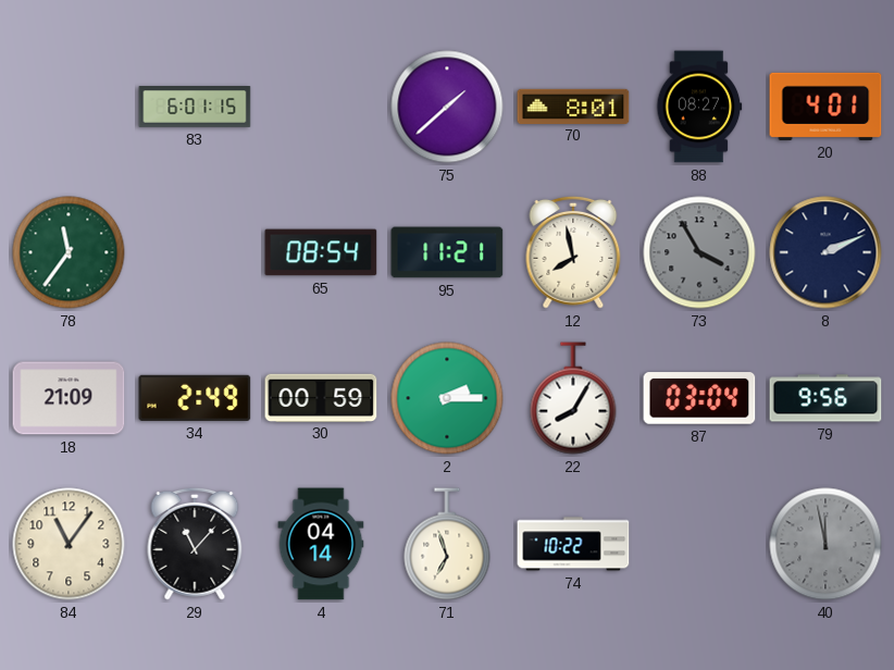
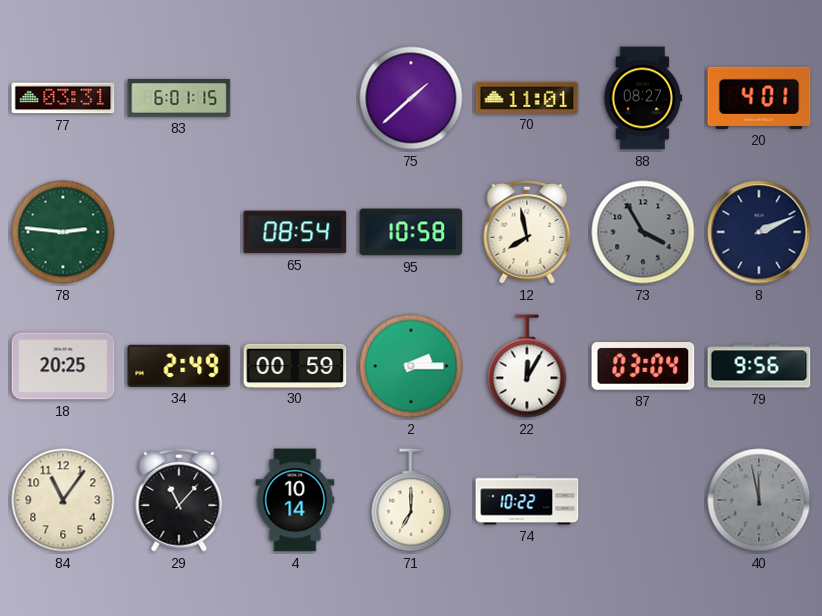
77: none -> 03:31
70: 8:01 -> 11:01
78: 11:36 -> 2:46
95: 11:21 -> 10:58
18: 21:09 -> 20:25
22: 8:05 -> 12:05
4: 04:14 -> 10:14
71: 6:57 -> 7:00
